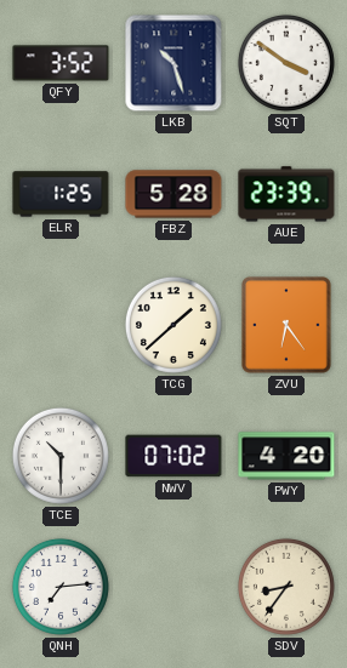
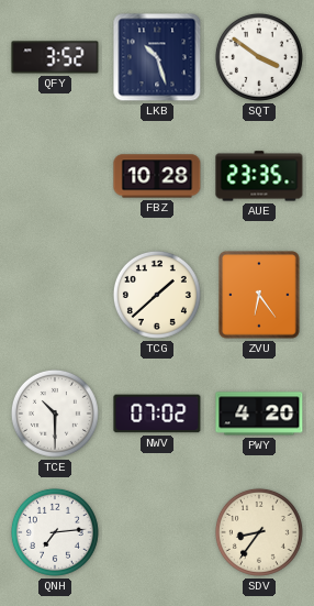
ELR: 1:25 -> none
FBZ: 5:28 -> 10:28
AUE: 23:39 -> 23:35
